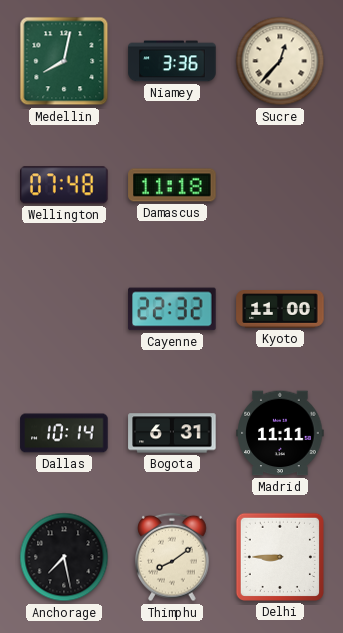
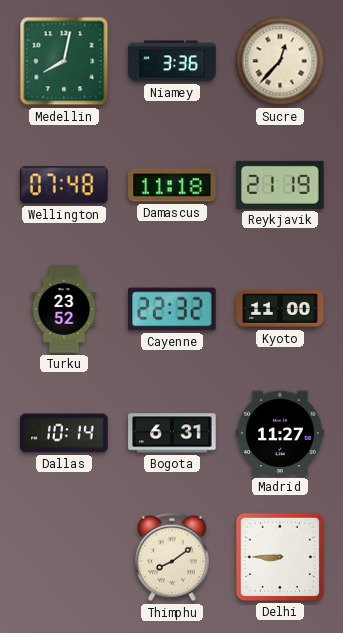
Reykjavik: none -> 21:19
Turku: none -> 23:52
Madrid: 11:11 -> 11:27
Anchorage: 7:28 -> none
